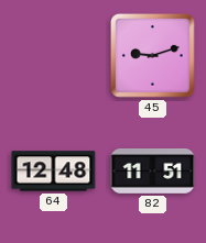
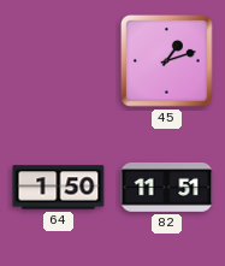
45: 9:12 -> 1:12
64: 12:48 -> 1:50
